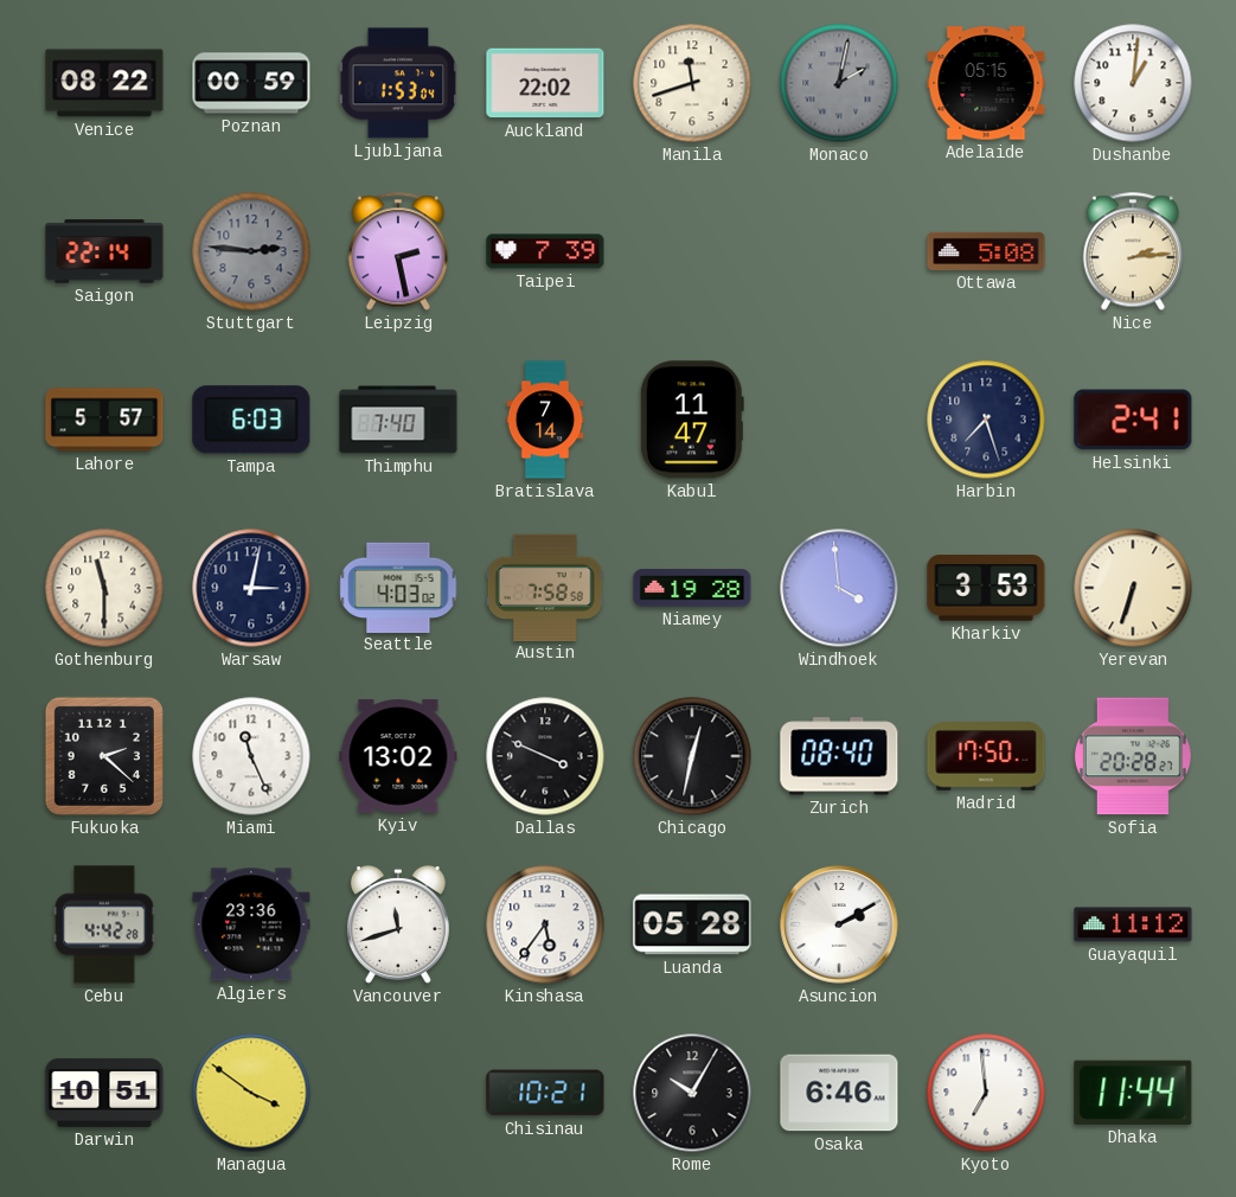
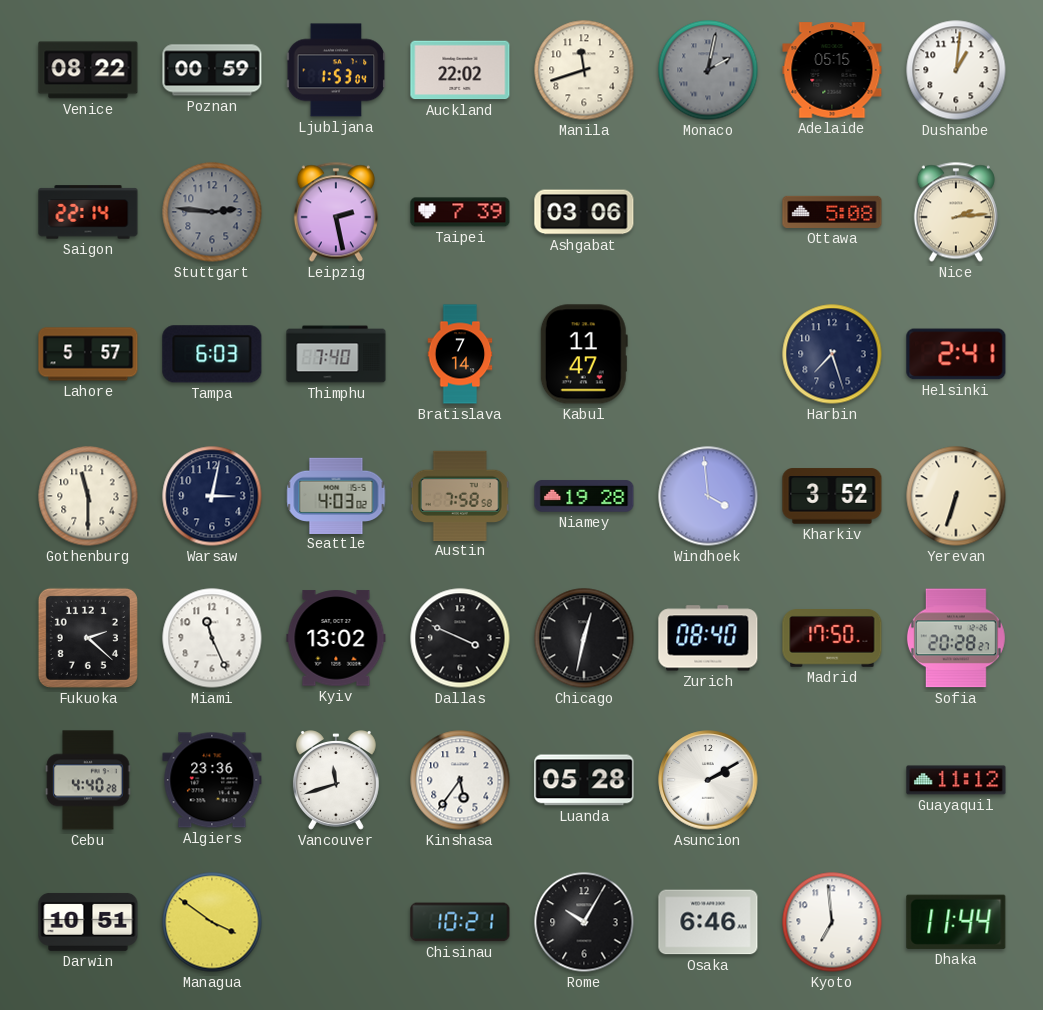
Ashgabat: none -> 03:06
Kharkiv: 3:53 -> 3:52
Cebu: 4:42 -> 4:40
